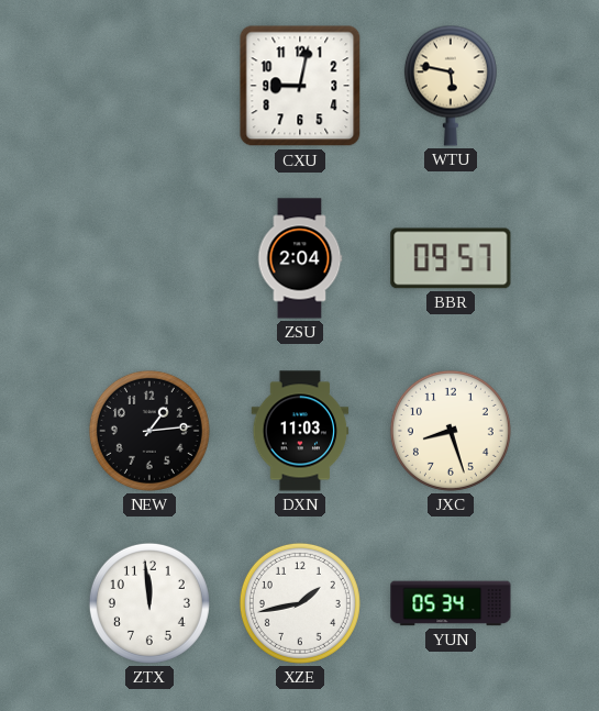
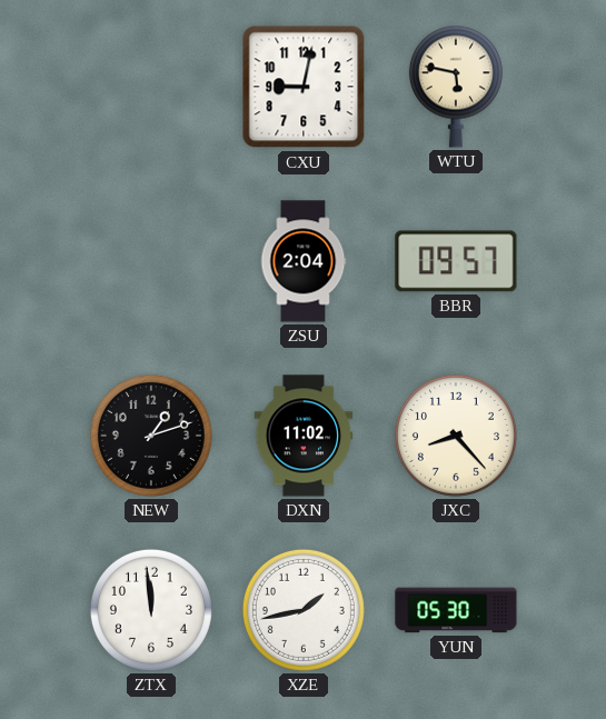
NEW: 1:14 -> 1:12
DXN: 11:03 -> 11:02
JXC: 8:27 -> 8:23
YUN: 05:34 -> 05:30
